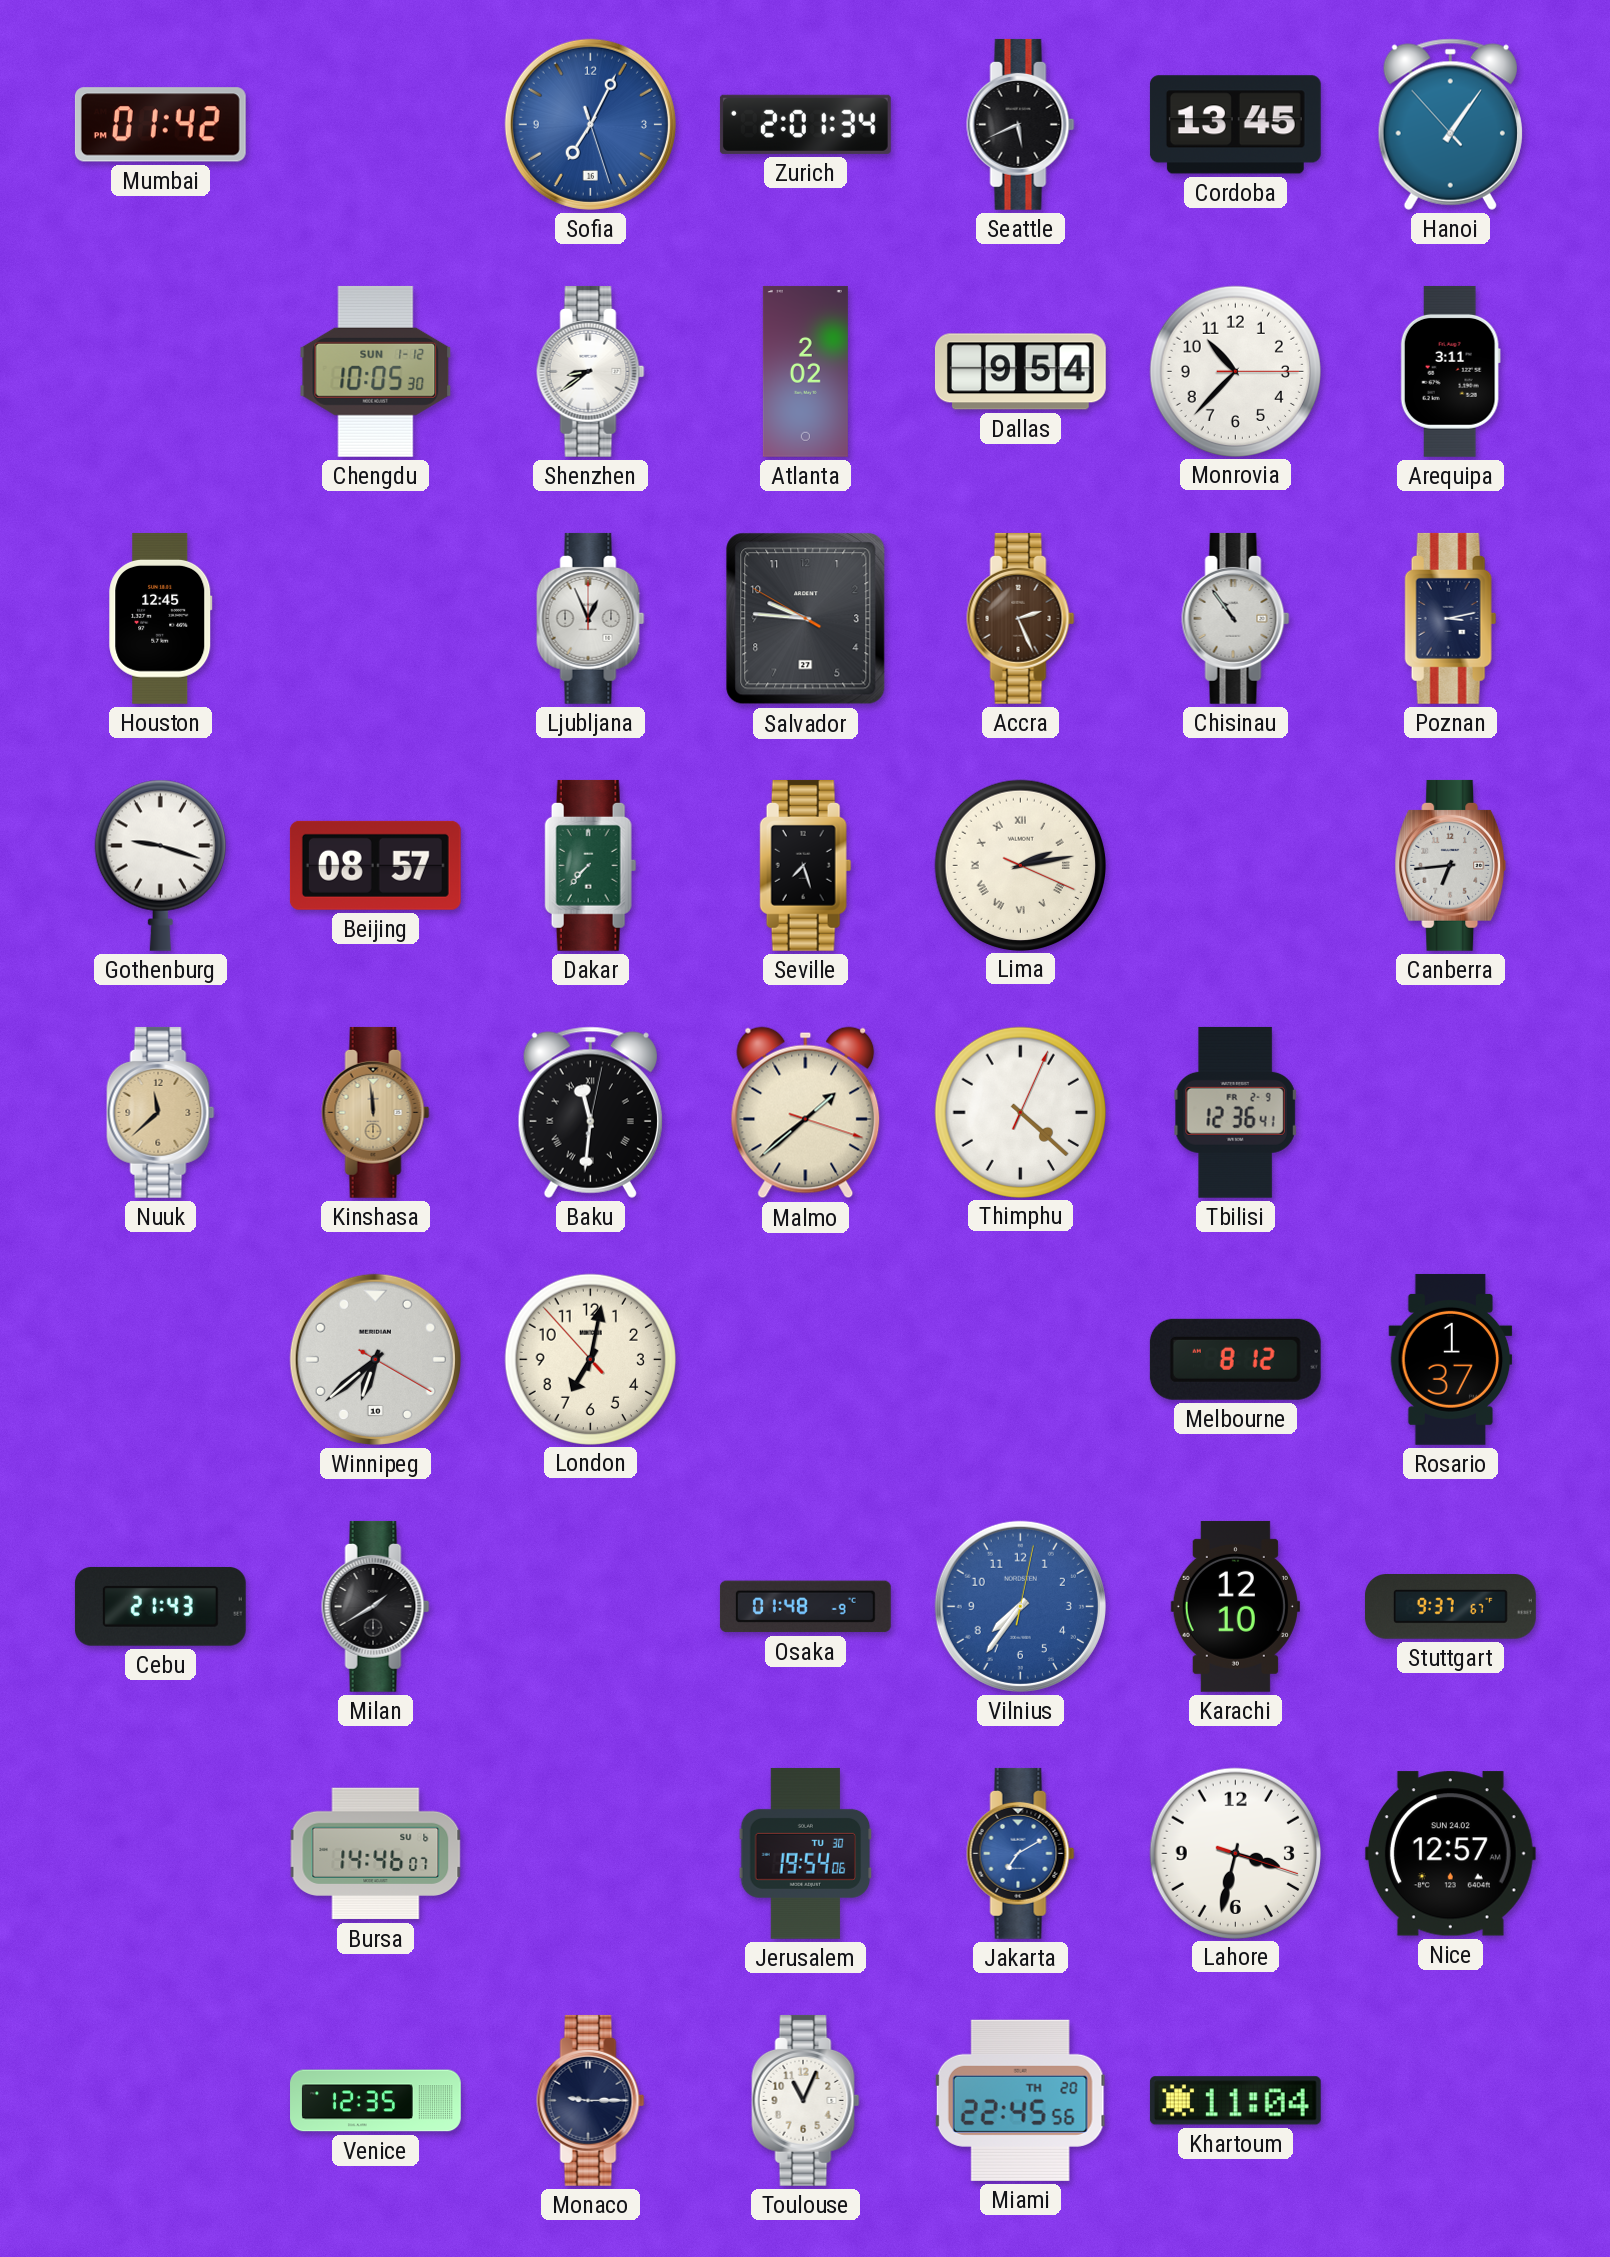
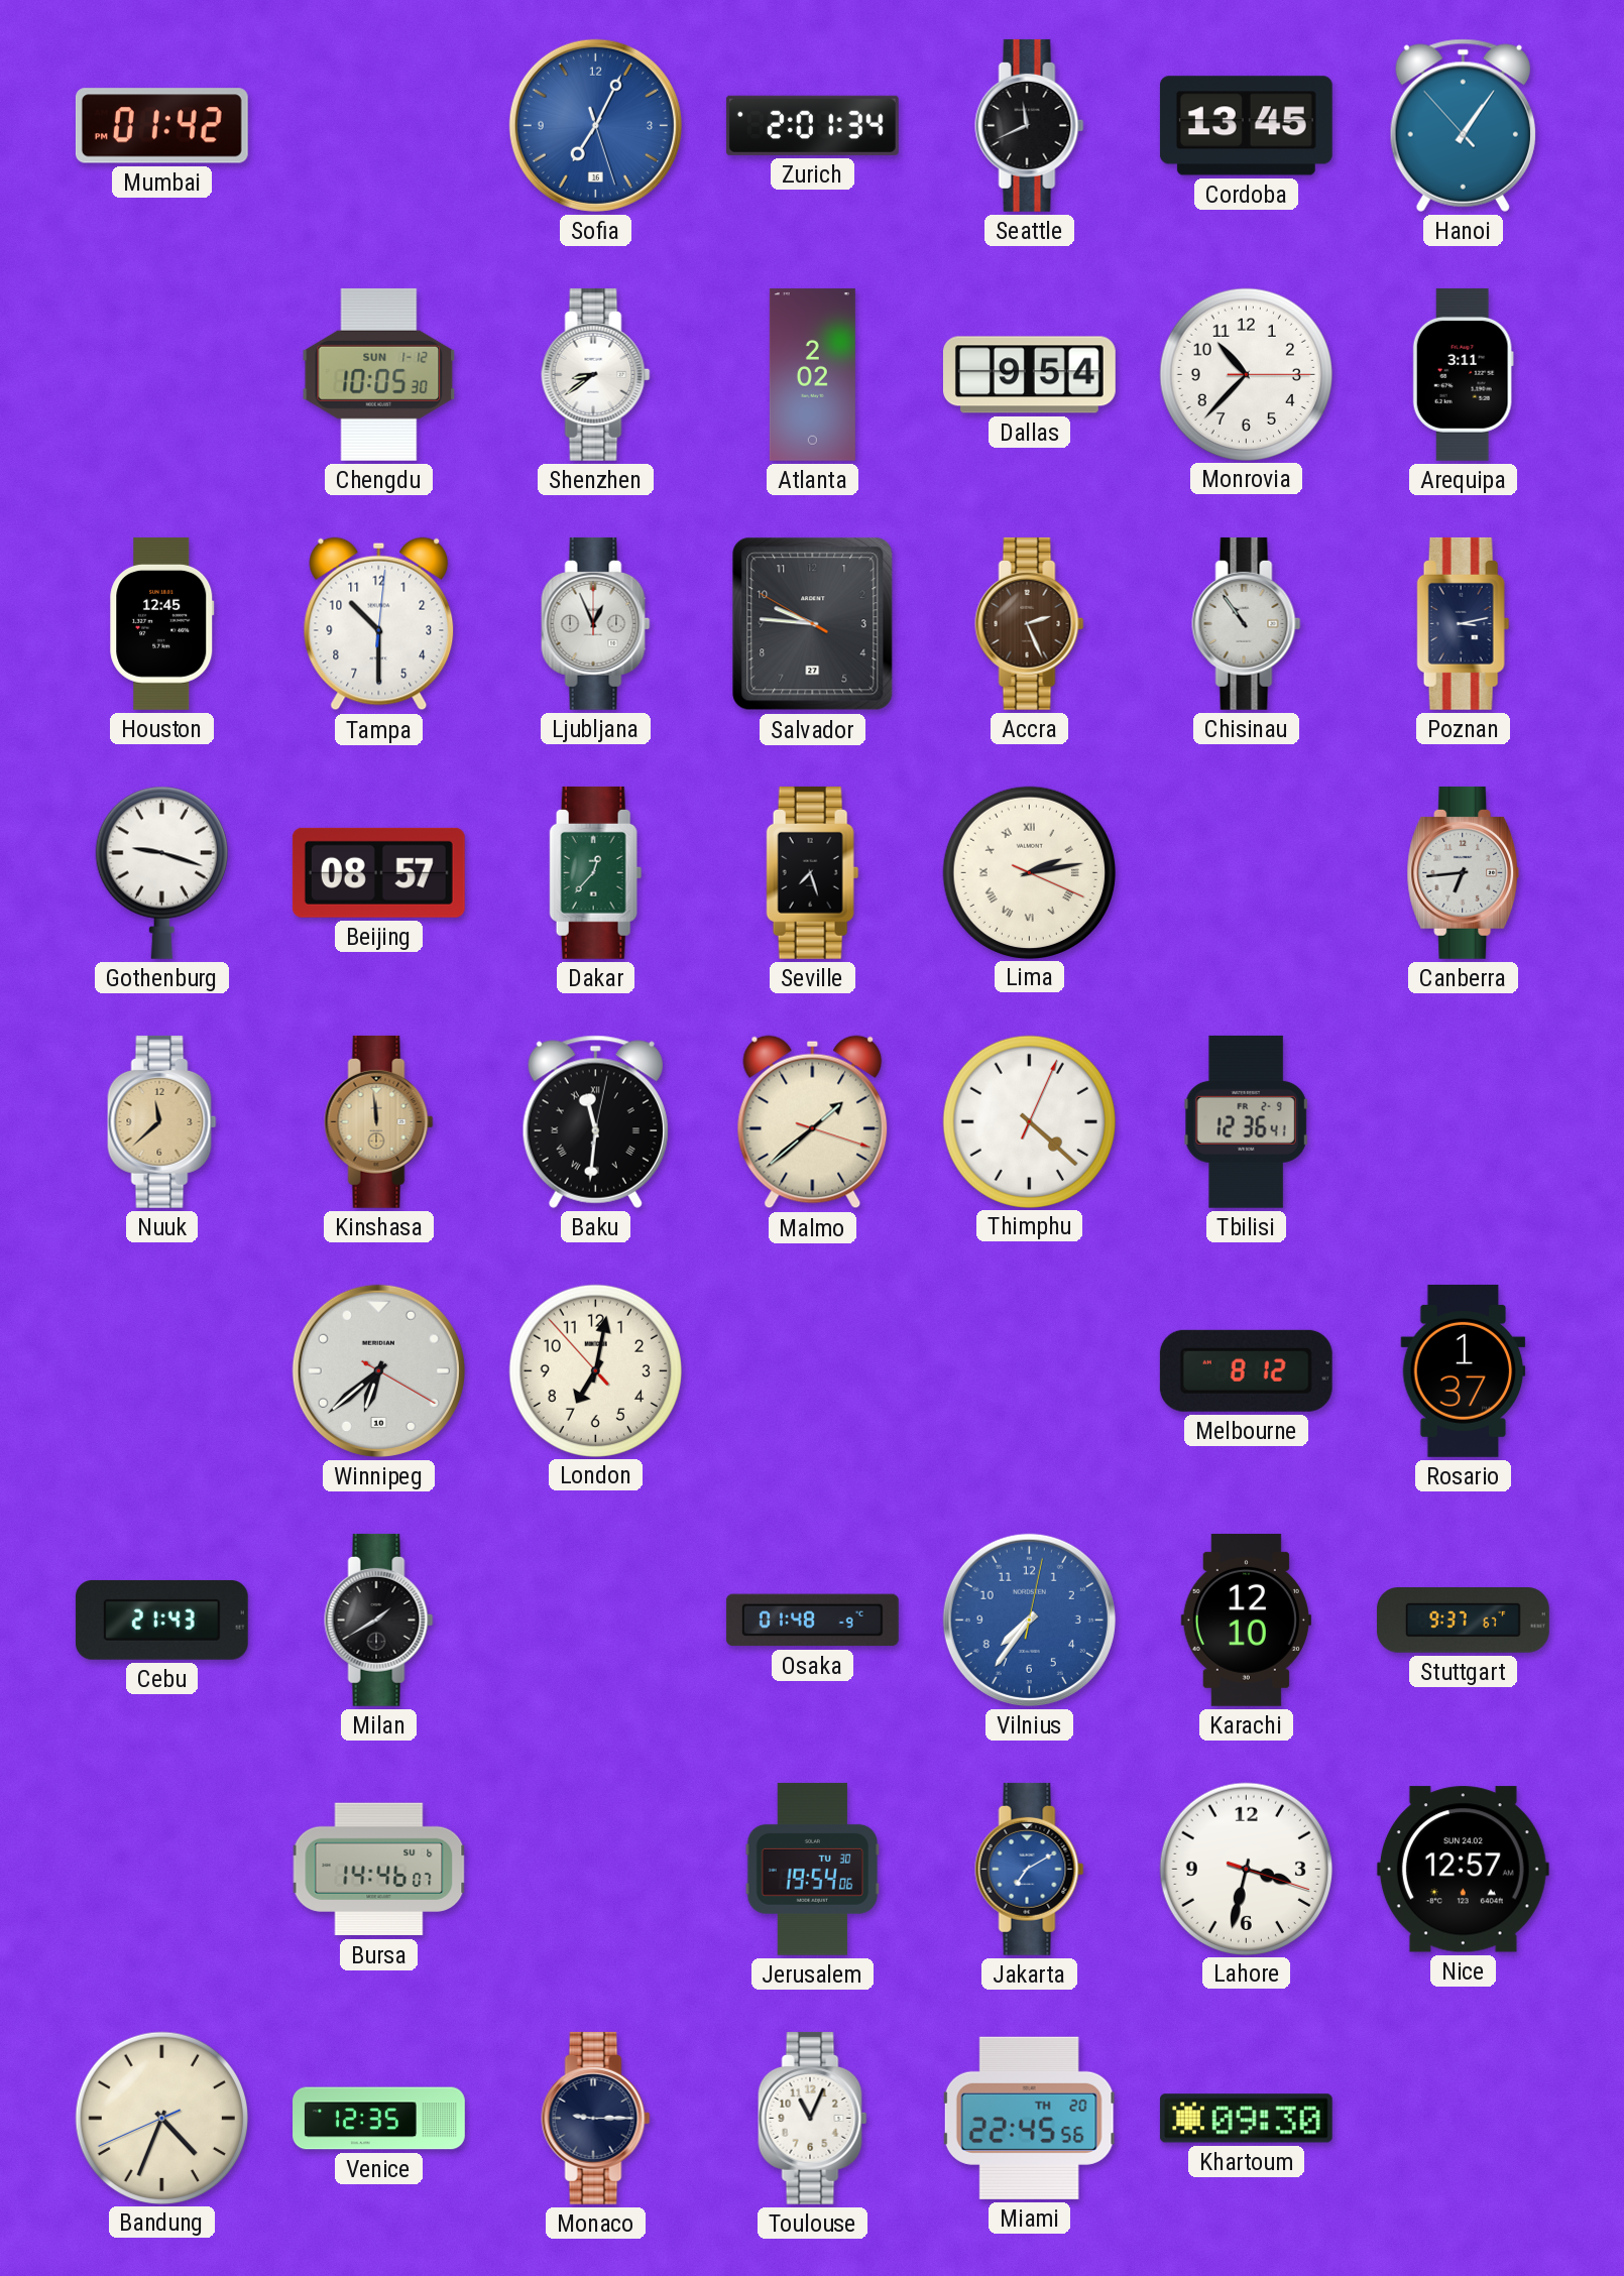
Seattle: 5:41 -> 11:41
Tampa: none -> 10:30
Dakar: 7:37 -> 12:37
Bandung: none -> 4:33
Khartoum: 11:04 -> 09:30
